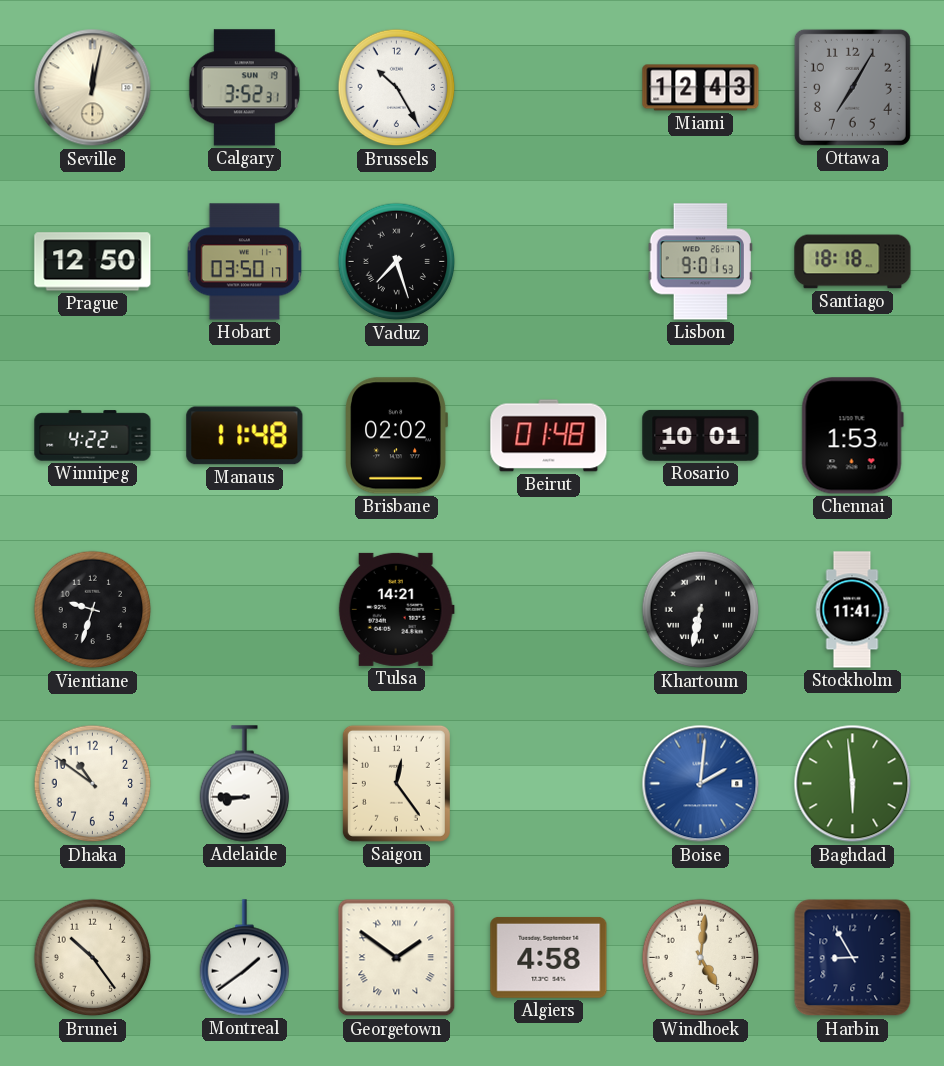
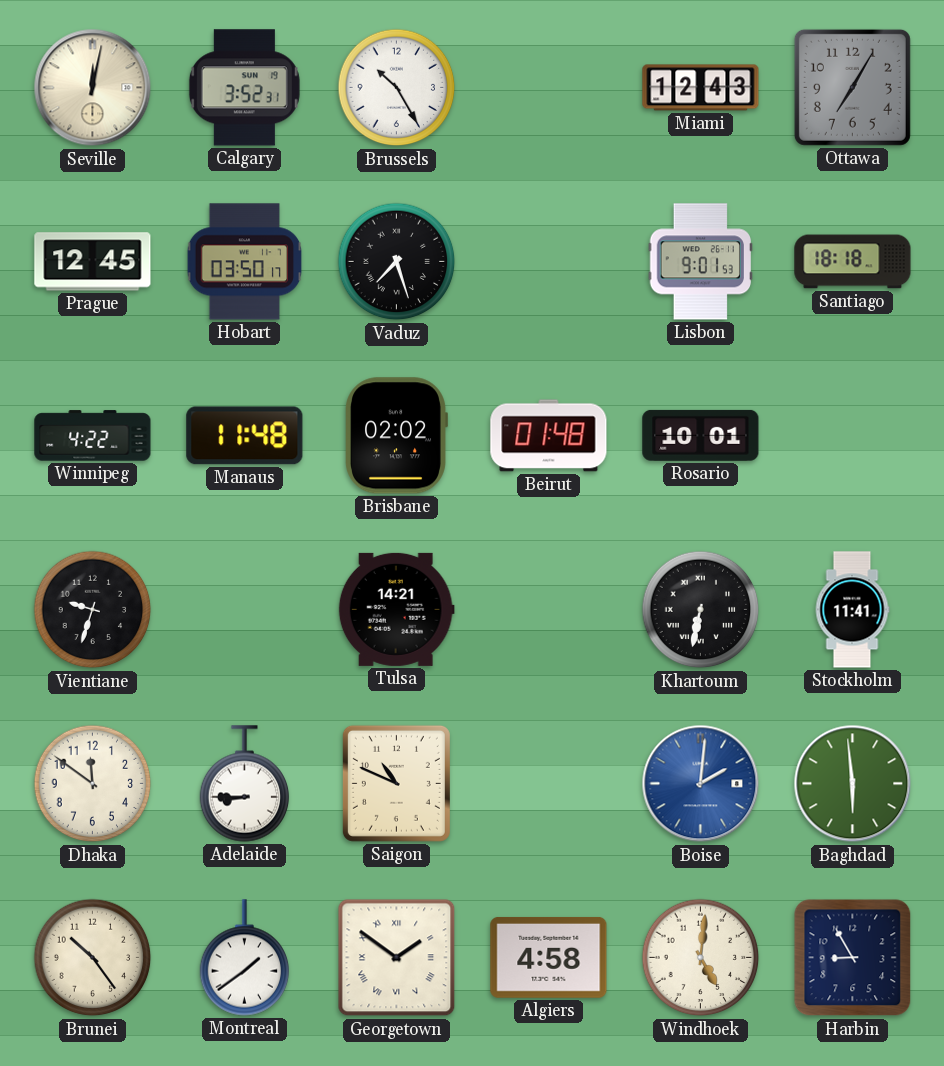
Prague: 12:50 -> 12:45
Chennai: 1:53 -> none
Dhaka: 10:51 -> 11:51
Saigon: 12:24 -> 10:49
